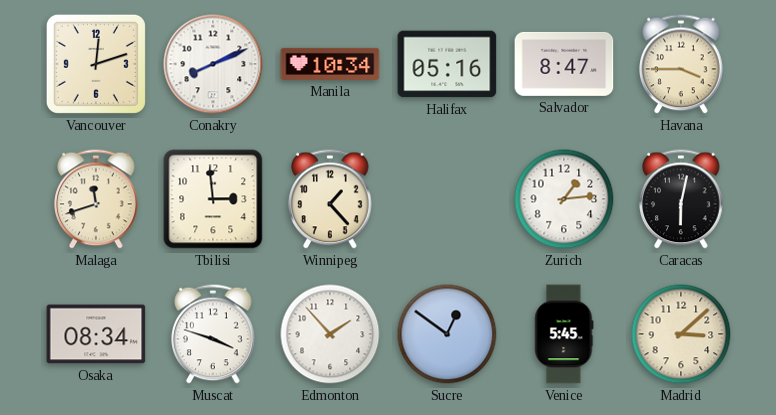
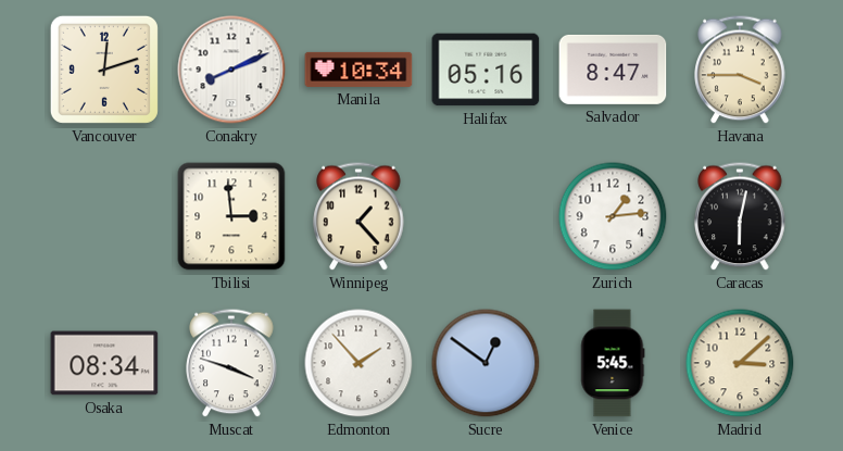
Malaga: 11:42 -> none
